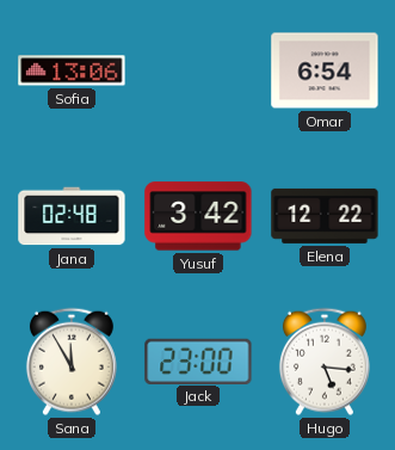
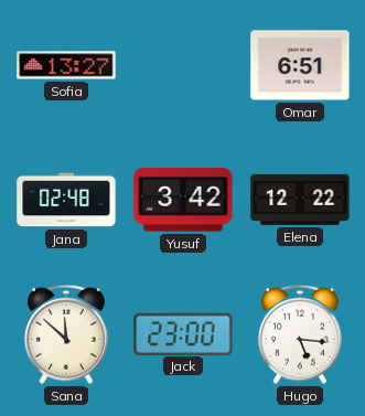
Sofia: 13:06 -> 13:27
Omar: 6:54 -> 6:51
Sana: 11:55 -> 11:52
